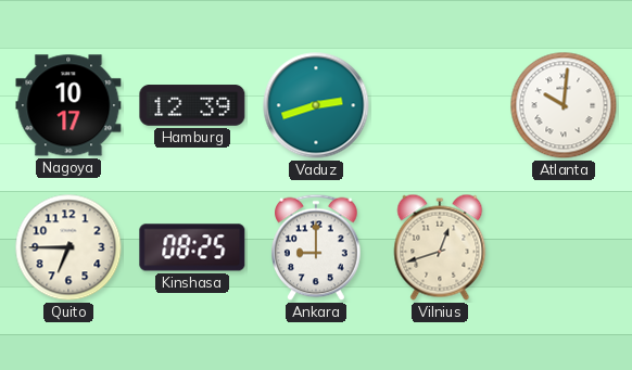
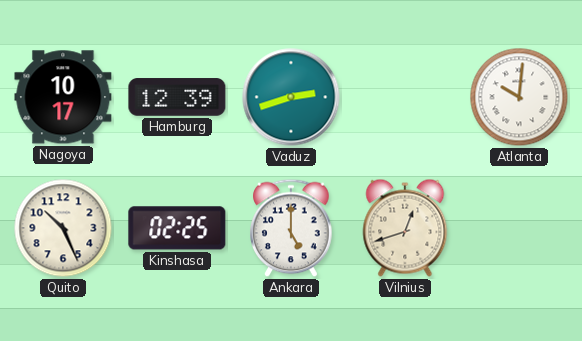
Quito: 6:45 -> 10:26
Kinshasa: 08:25 -> 02:25
Ankara: 9:00 -> 5:00
